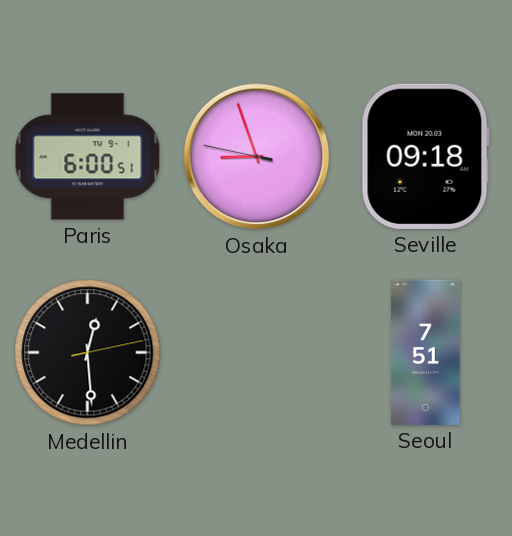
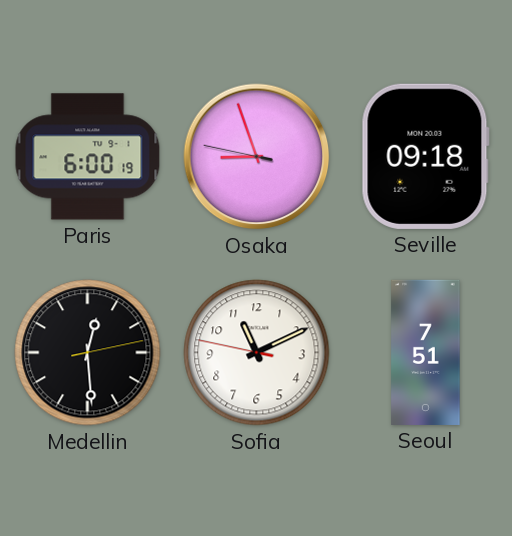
Paris: 6:00:51 -> 6:00:19
Sofia: none -> 11:10
